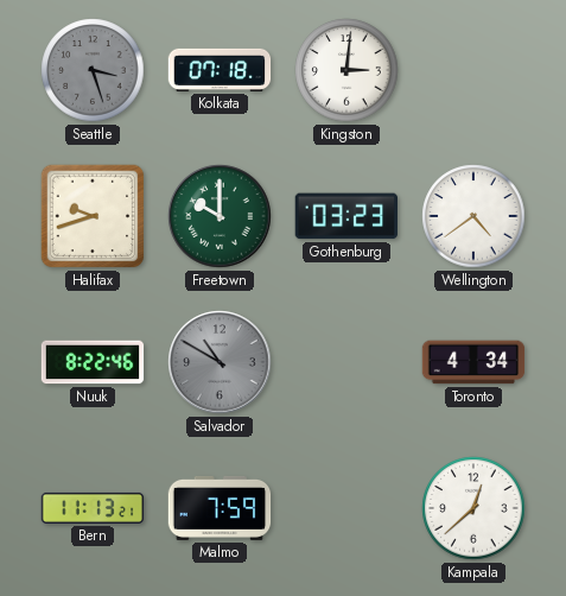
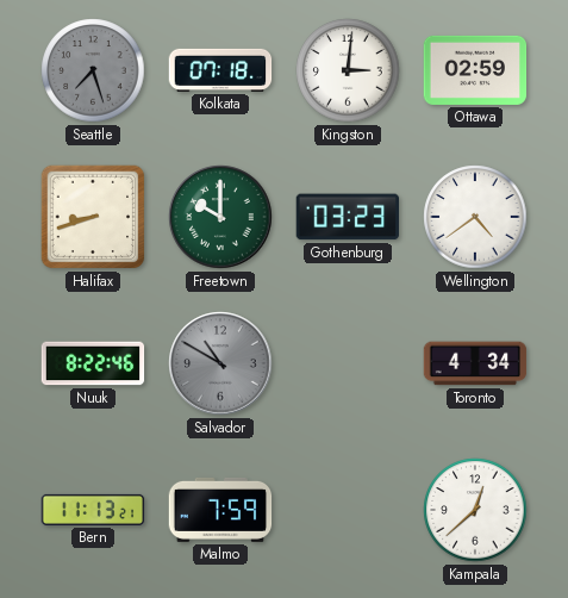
Seattle: 3:27 -> 7:27
Ottawa: none -> 02:59
Halifax: 9:42 -> 8:42
